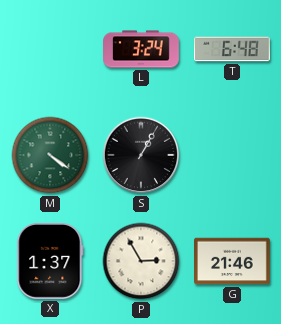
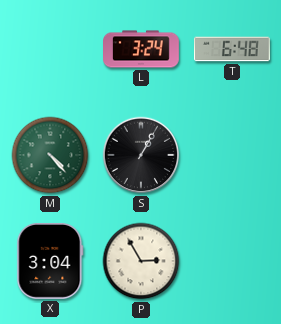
M: 4:21 -> 4:23
X: 1:37 -> 3:04
G: 21:46 -> none
